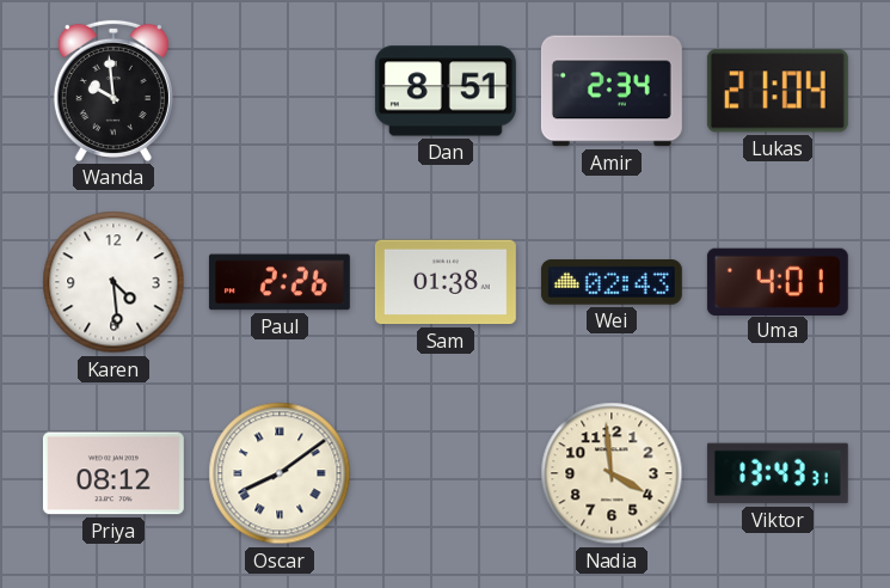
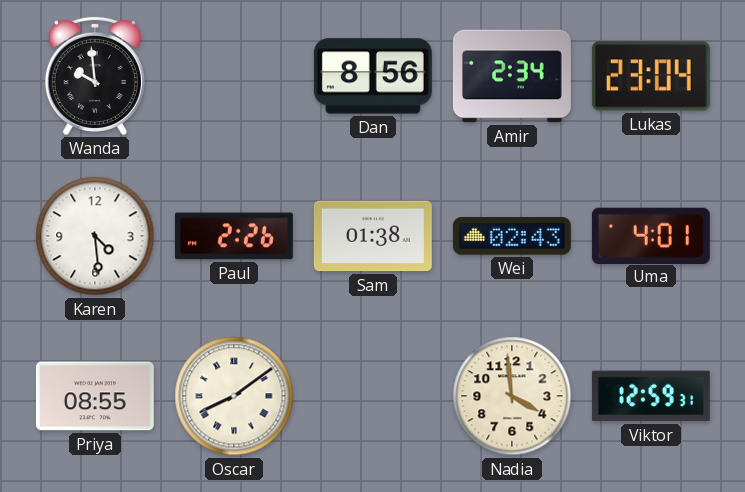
Dan: 8:51 -> 8:56
Lukas: 21:04 -> 23:04
Priya: 08:12 -> 08:55
Viktor: 13:43 -> 12:59
